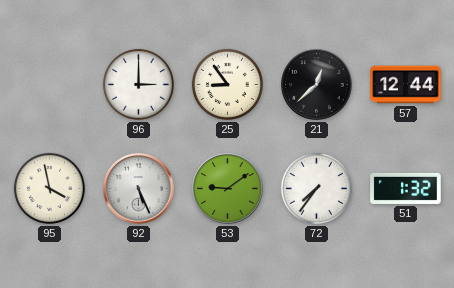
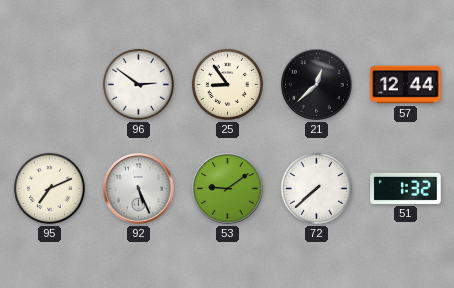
96: 3:00 -> 2:51
95: 3:58 -> 7:11
72: 7:36 -> 7:38
